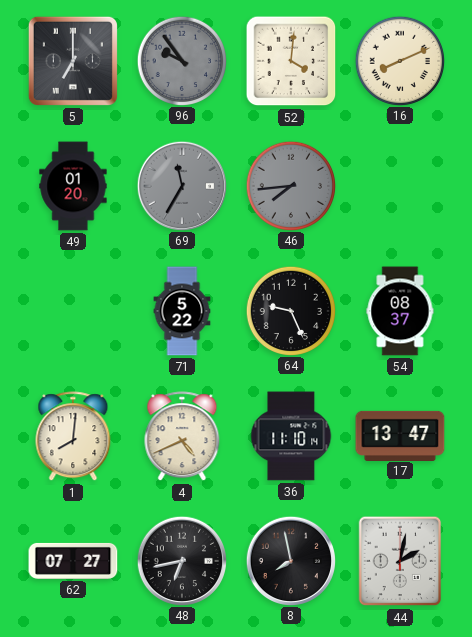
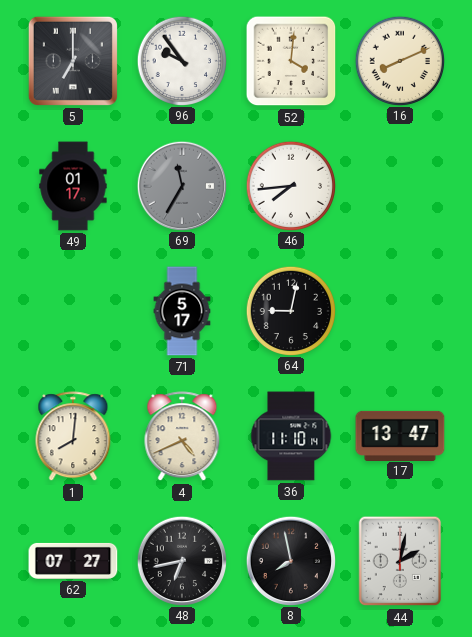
96 dial: grey -> white
49: 01:20 -> 01:17
46 dial: grey -> white
71: 5:22 -> 5:17
64: 9:26 -> 9:02
54: 08:37 -> none
